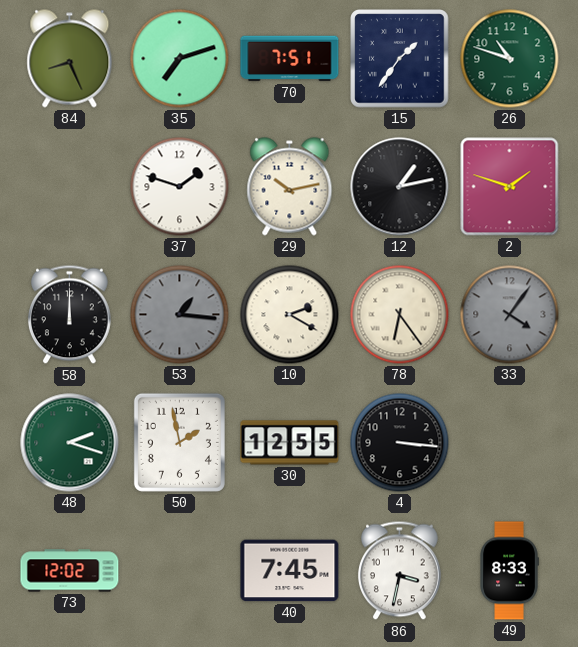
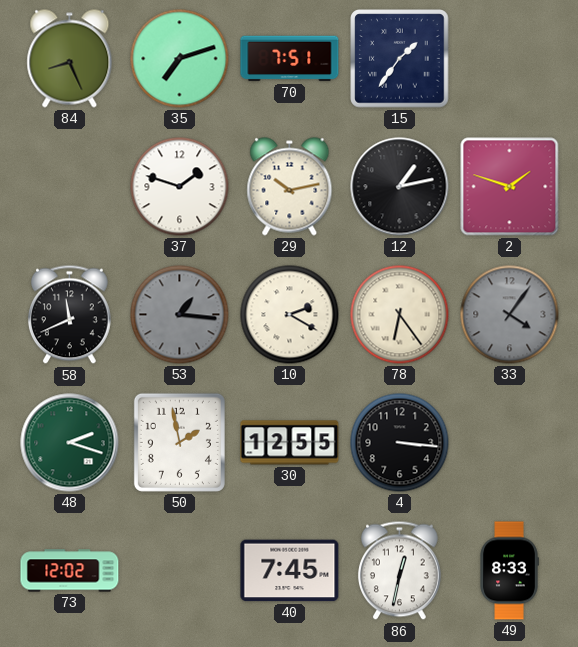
26: 10:48 -> none
58: 12:00 -> 11:41
86: 3:32 -> 12:32
